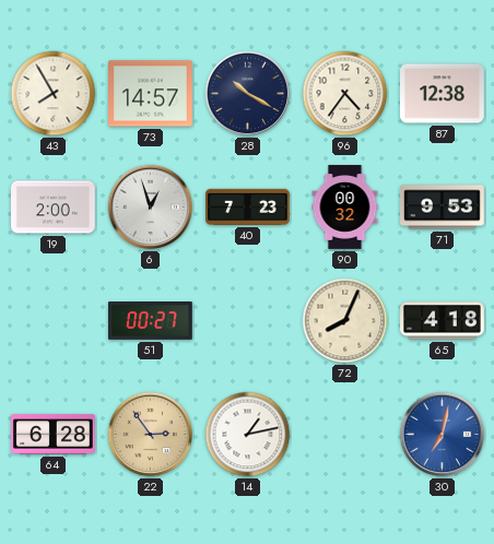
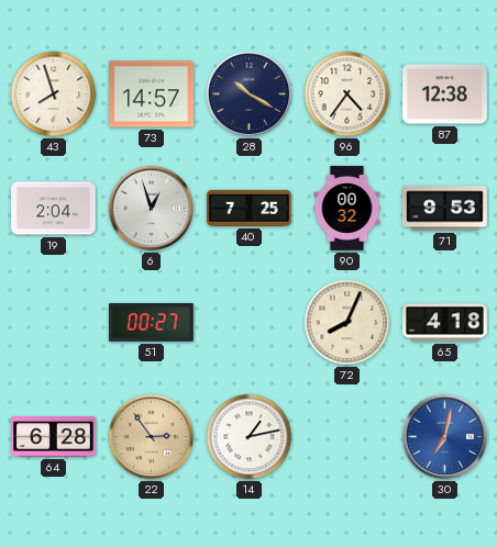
43: 7:55 -> 7:57
19: 2:00 -> 2:04
40: 7:23 -> 7:25
